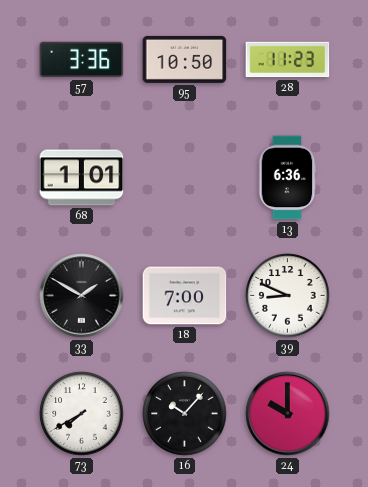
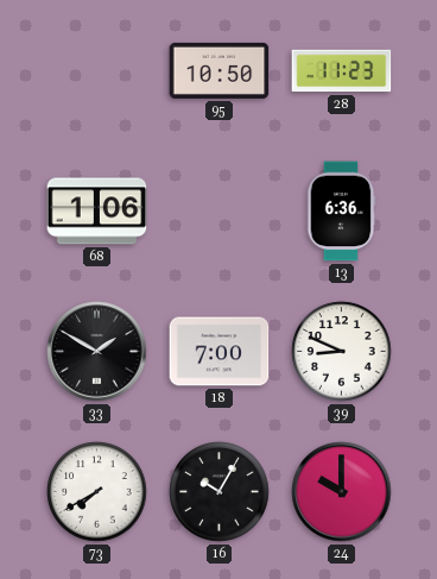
57: 3:36 -> none
68: 1:01 -> 1:06
16: 10:07 -> 10:05
